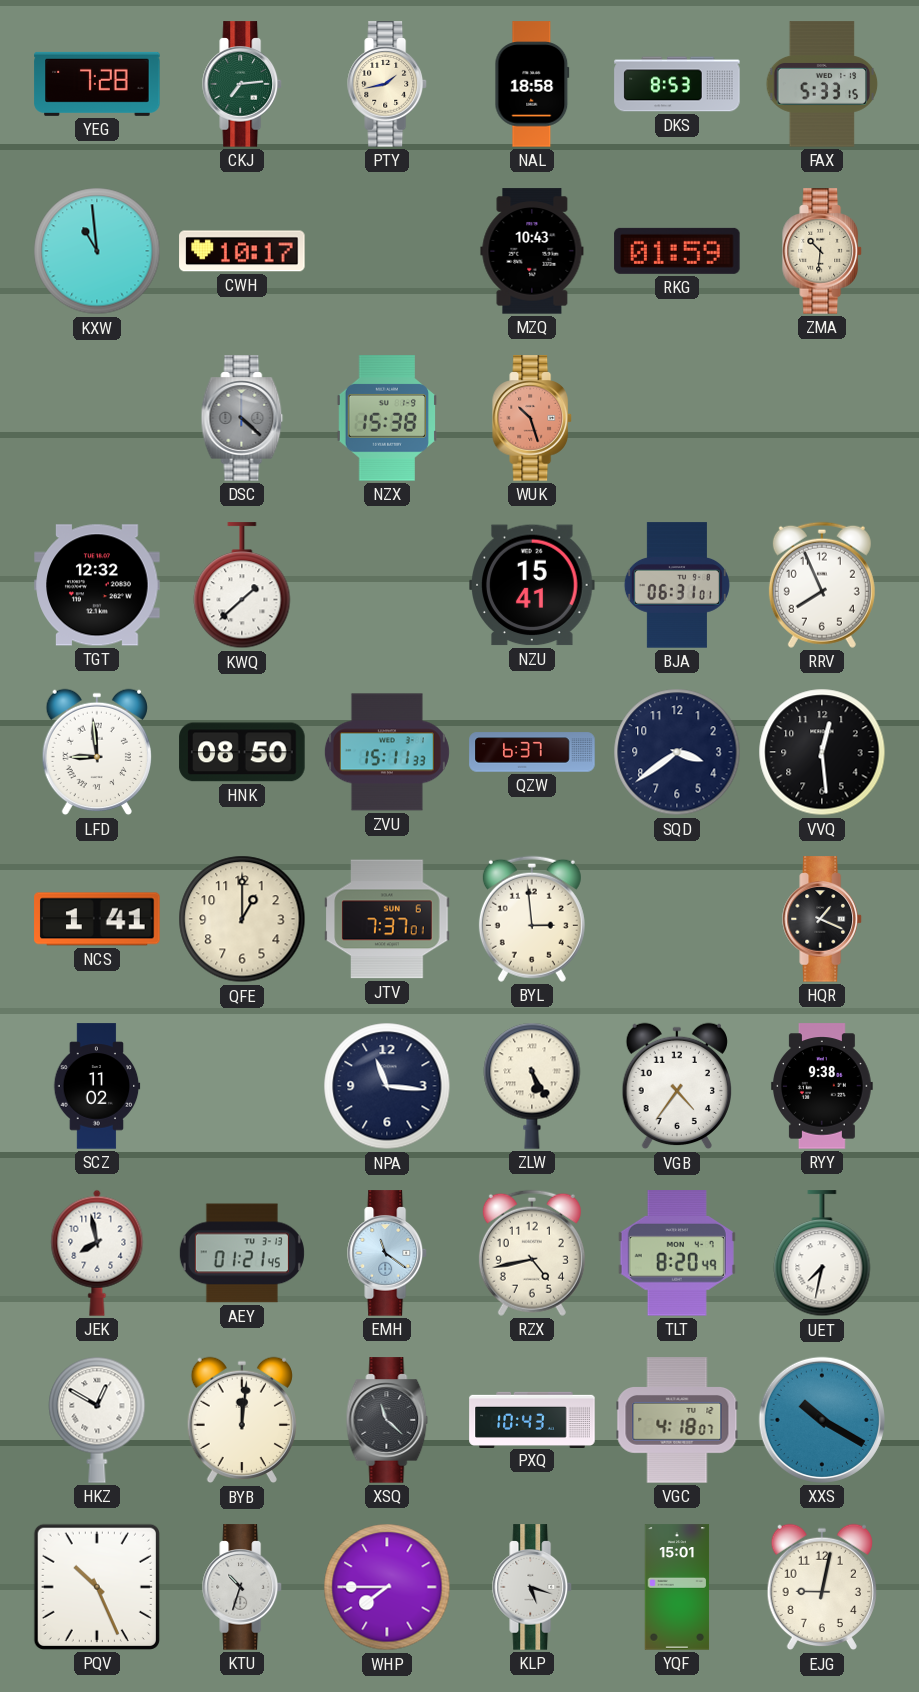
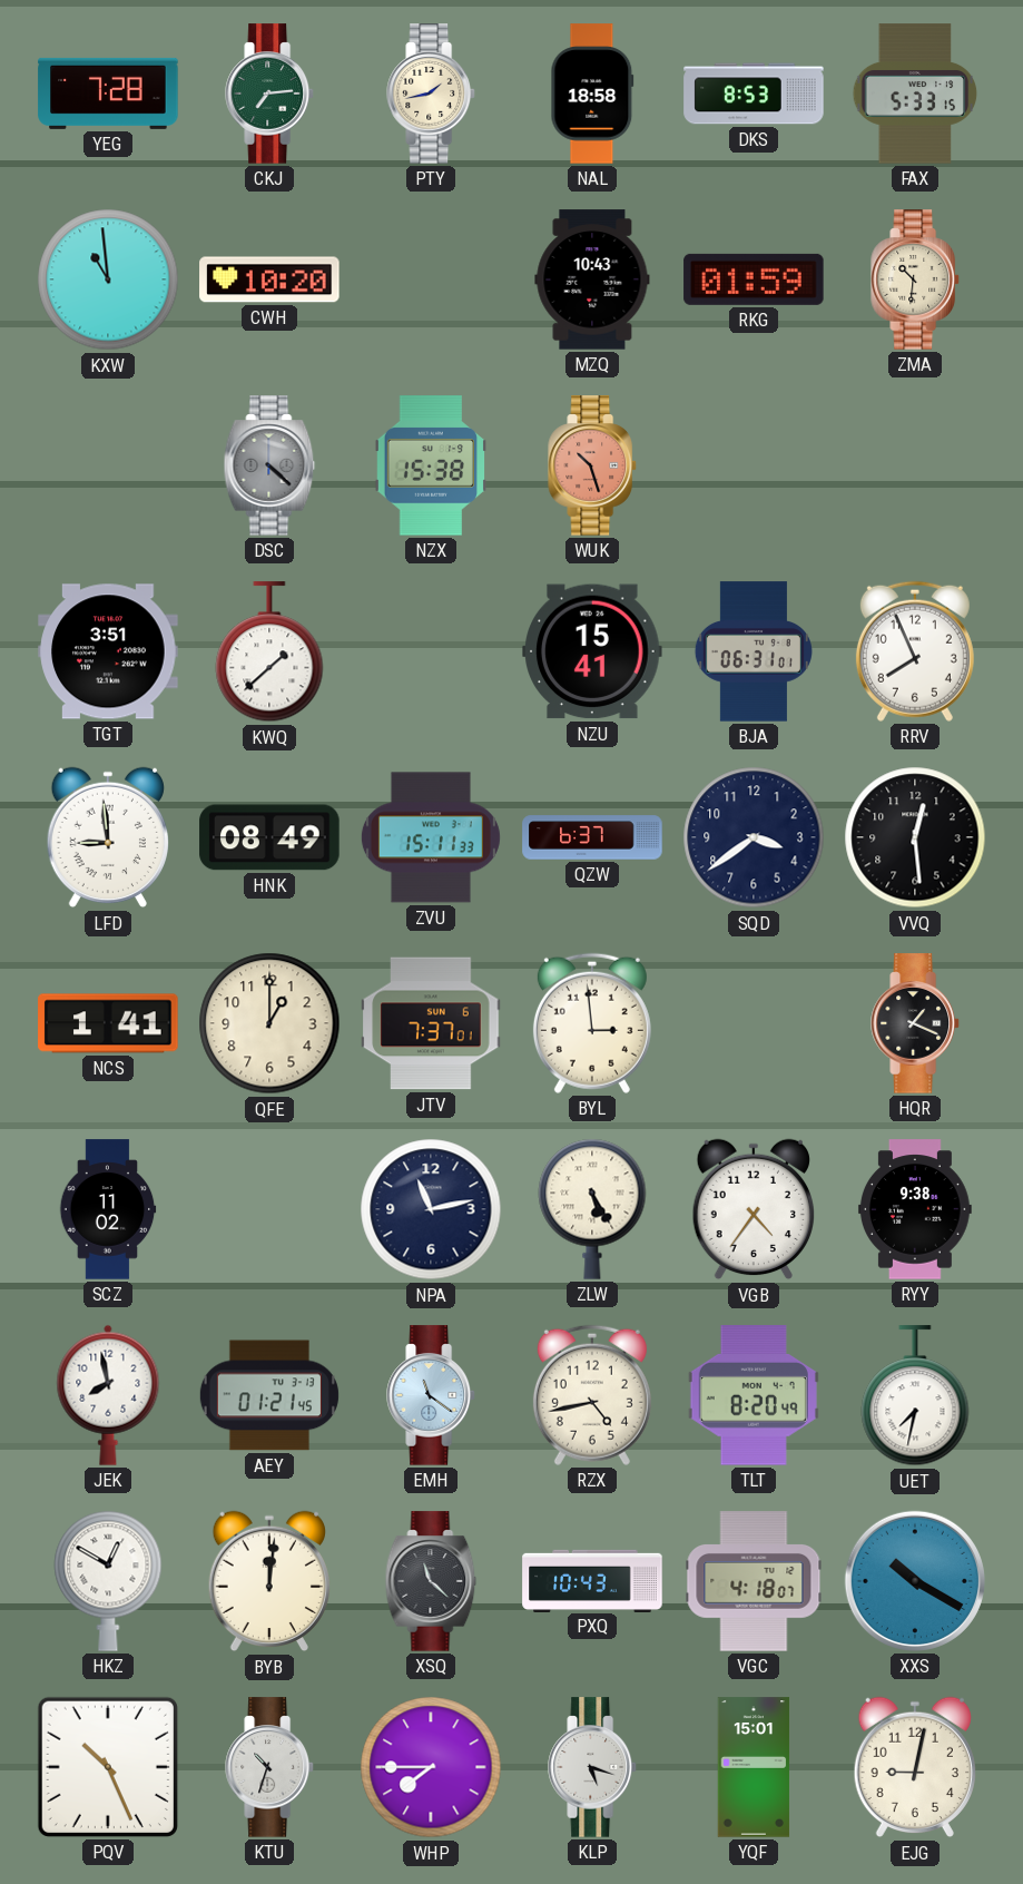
CWH: 10:17 -> 10:20
TGT: 12:32 -> 3:51
HNK: 08:50 -> 08:49
NPA: 11:16 -> 11:13
